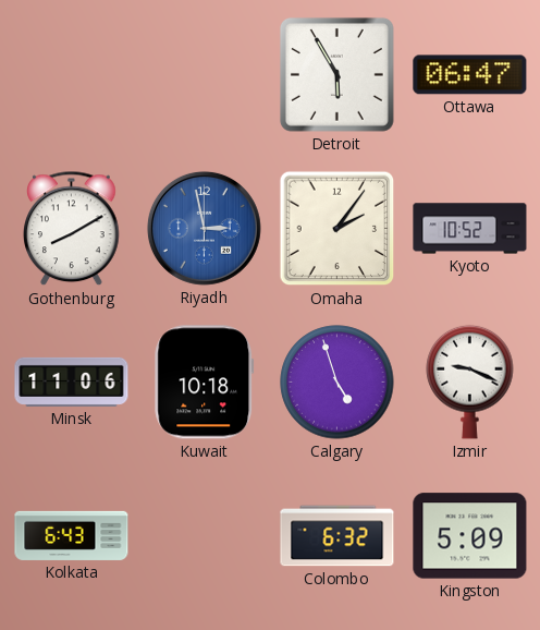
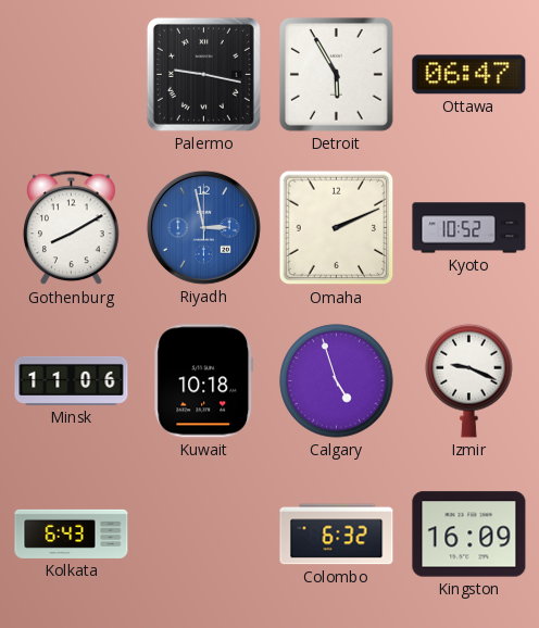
Palermo: none -> 9:17
Omaha: 2:06 -> 2:11
Kingston: 5:09 -> 16:09
